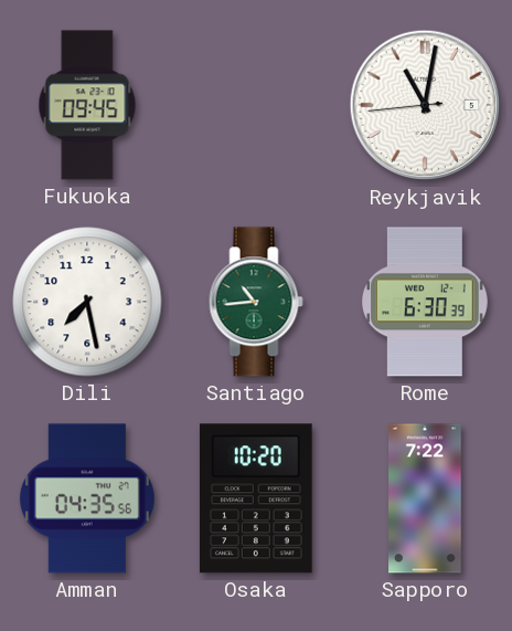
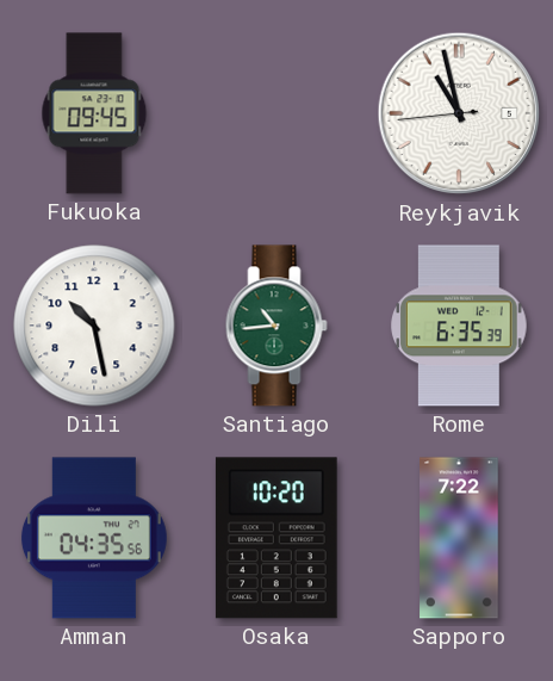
Reykjavik: 11:01 -> 10:57
Dili: 7:28 -> 10:28
Rome: 6:30 -> 6:35
